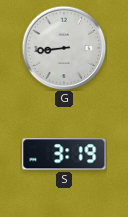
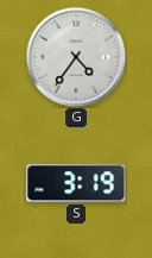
G: 8:44 -> 4:36
